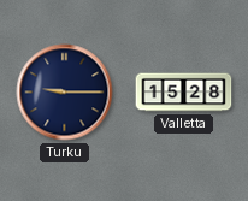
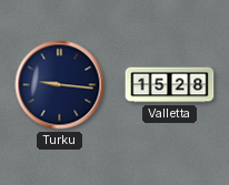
Turku: 9:15 -> 9:16
